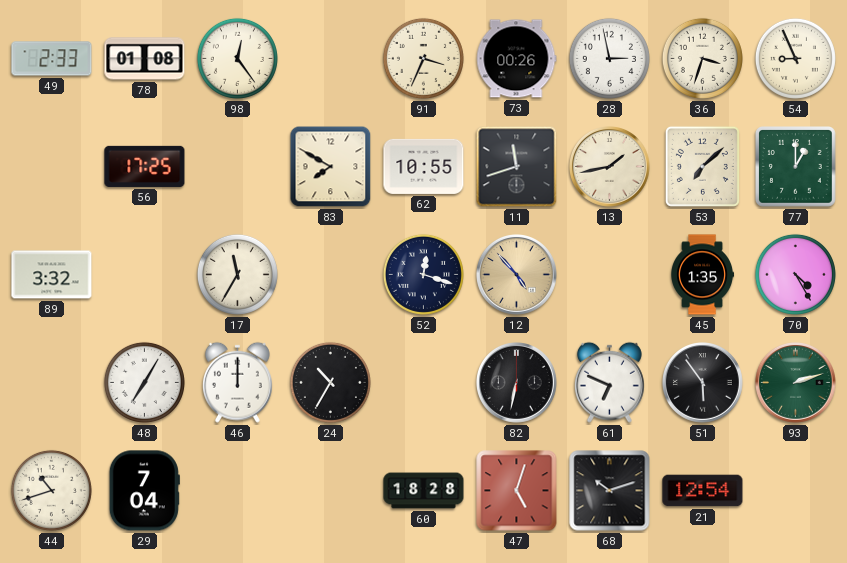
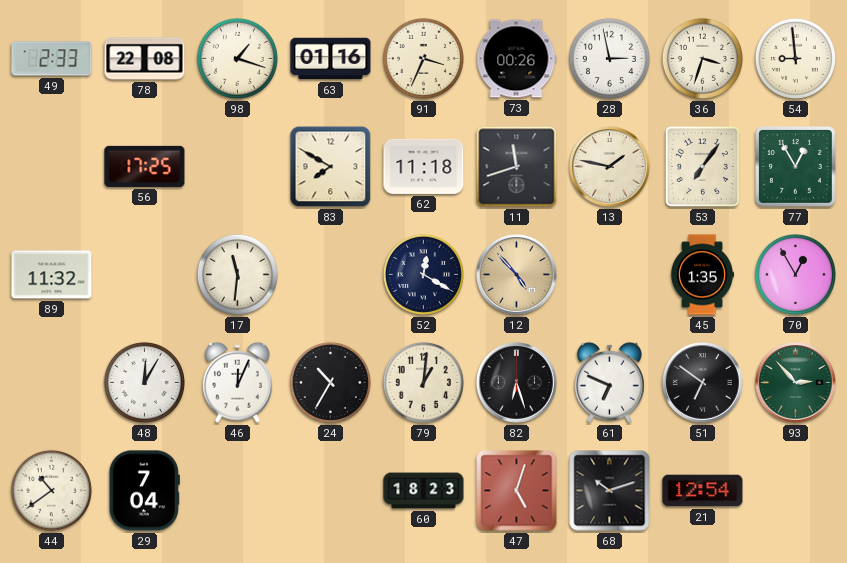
78: 01:08 -> 22:08
98: 12:24 -> 1:18
63: none -> 01:16
54: 8:56 -> 8:59
62: 10:55 -> 11:18
13: 1:43 -> 1:47
53: 7:08 -> 7:06
77: 1:00 -> 12:55
89: 3:32 -> 11:32
17: 11:35 -> 11:31
52: 12:18 -> 12:20
70: 4:25 -> 12:55
48: 7:05 -> 12:05
46: 12:00 -> 12:04
79: none -> 1:01
82: 6:32 -> 6:27
51: 5:54 -> 6:51
93: 2:12 -> 2:53
44: 10:42 -> 10:39
60: 18:28 -> 18:23
